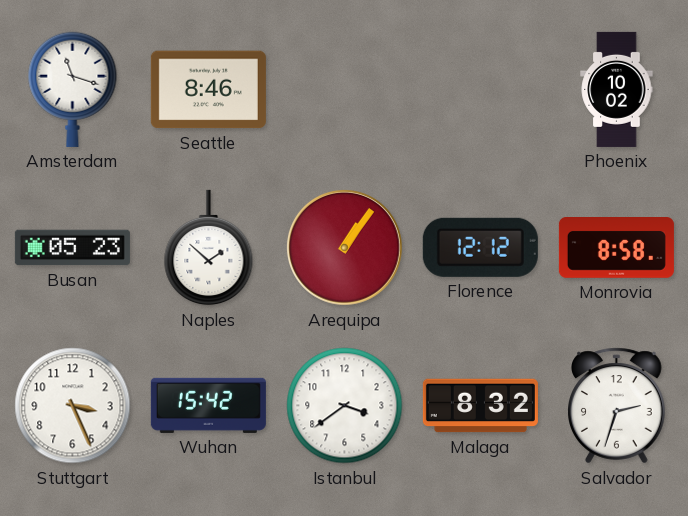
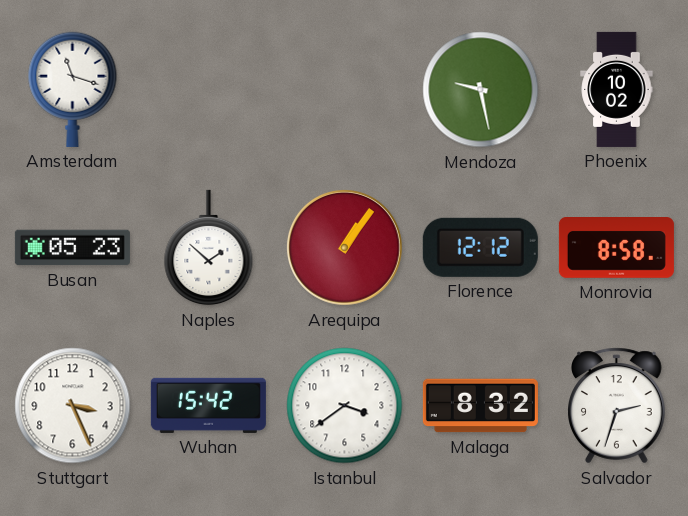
Seattle: 8:46 -> none
Mendoza: none -> 9:28
